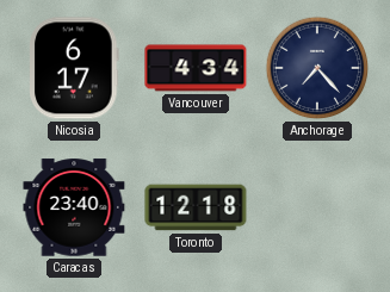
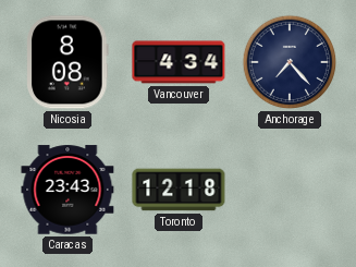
Nicosia: 6:17 -> 8:08
Caracas: 23:40 -> 23:43
